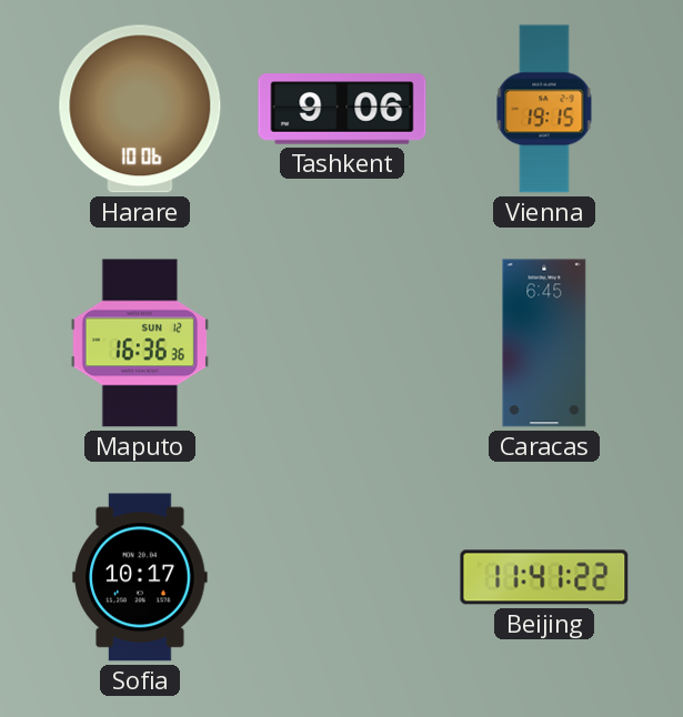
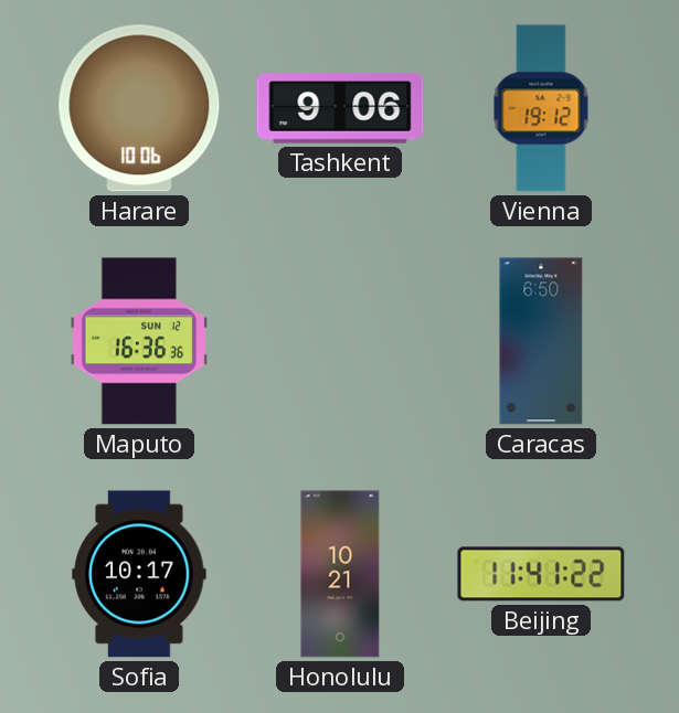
Vienna: 19:15 -> 19:12
Caracas: 6:45 -> 6:50
Honolulu: none -> 10:21
